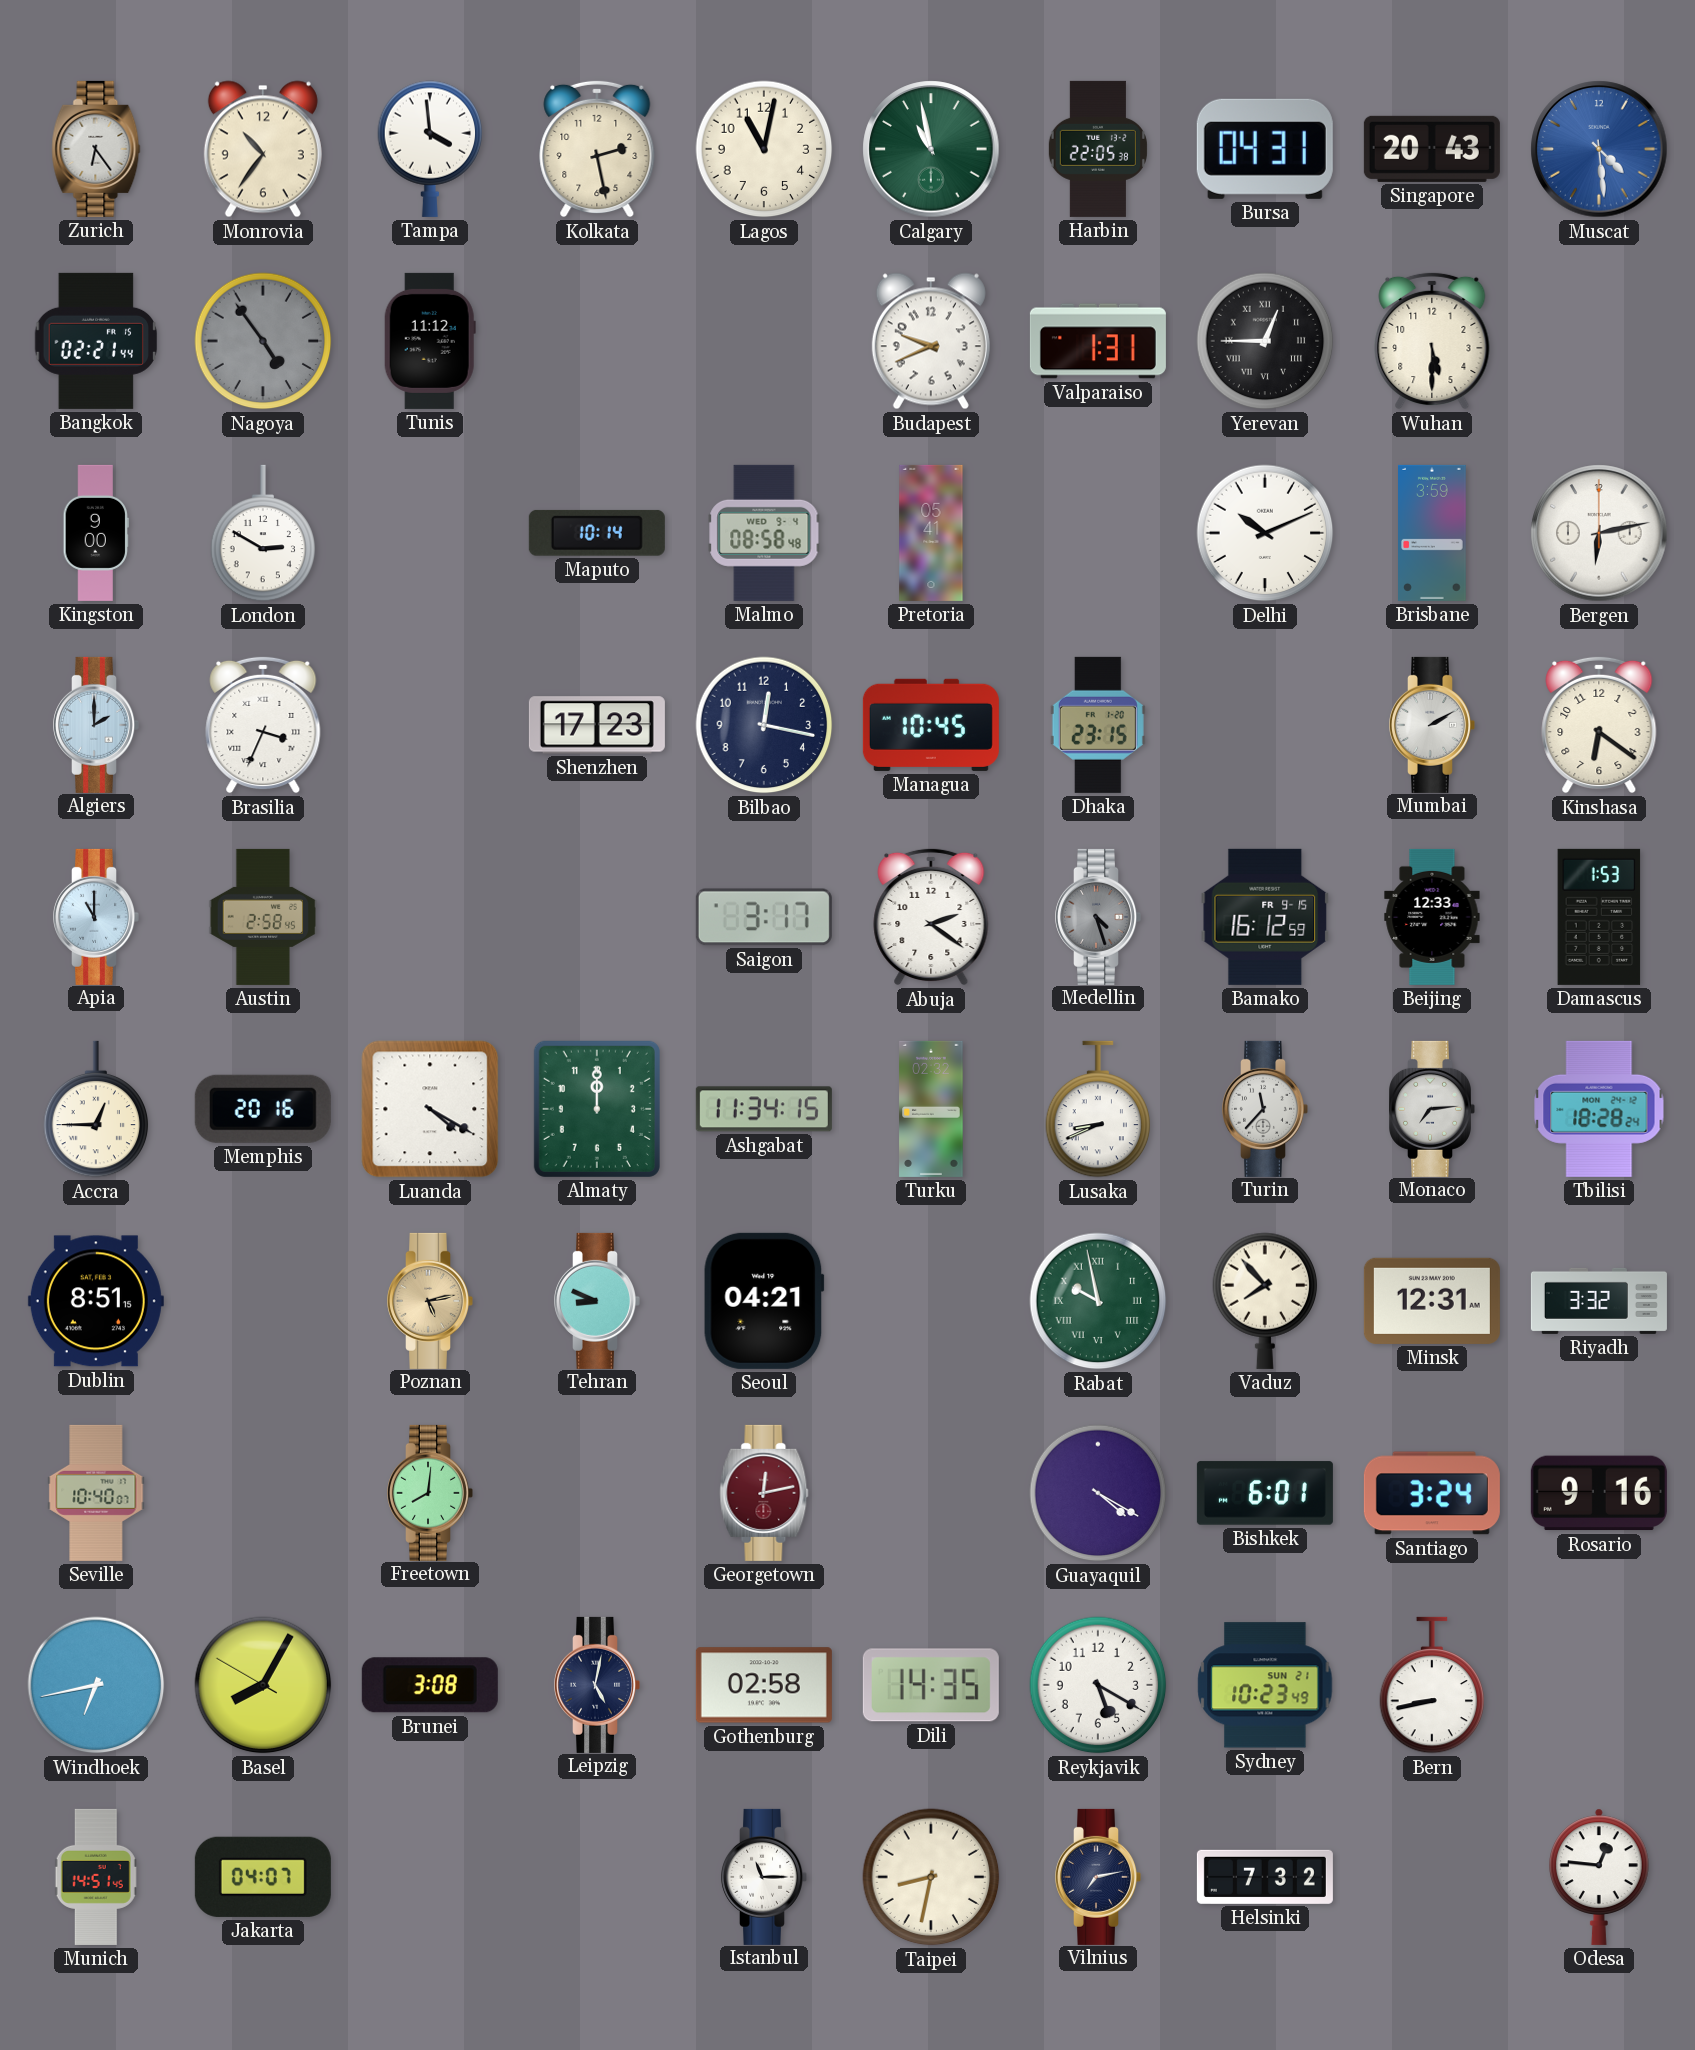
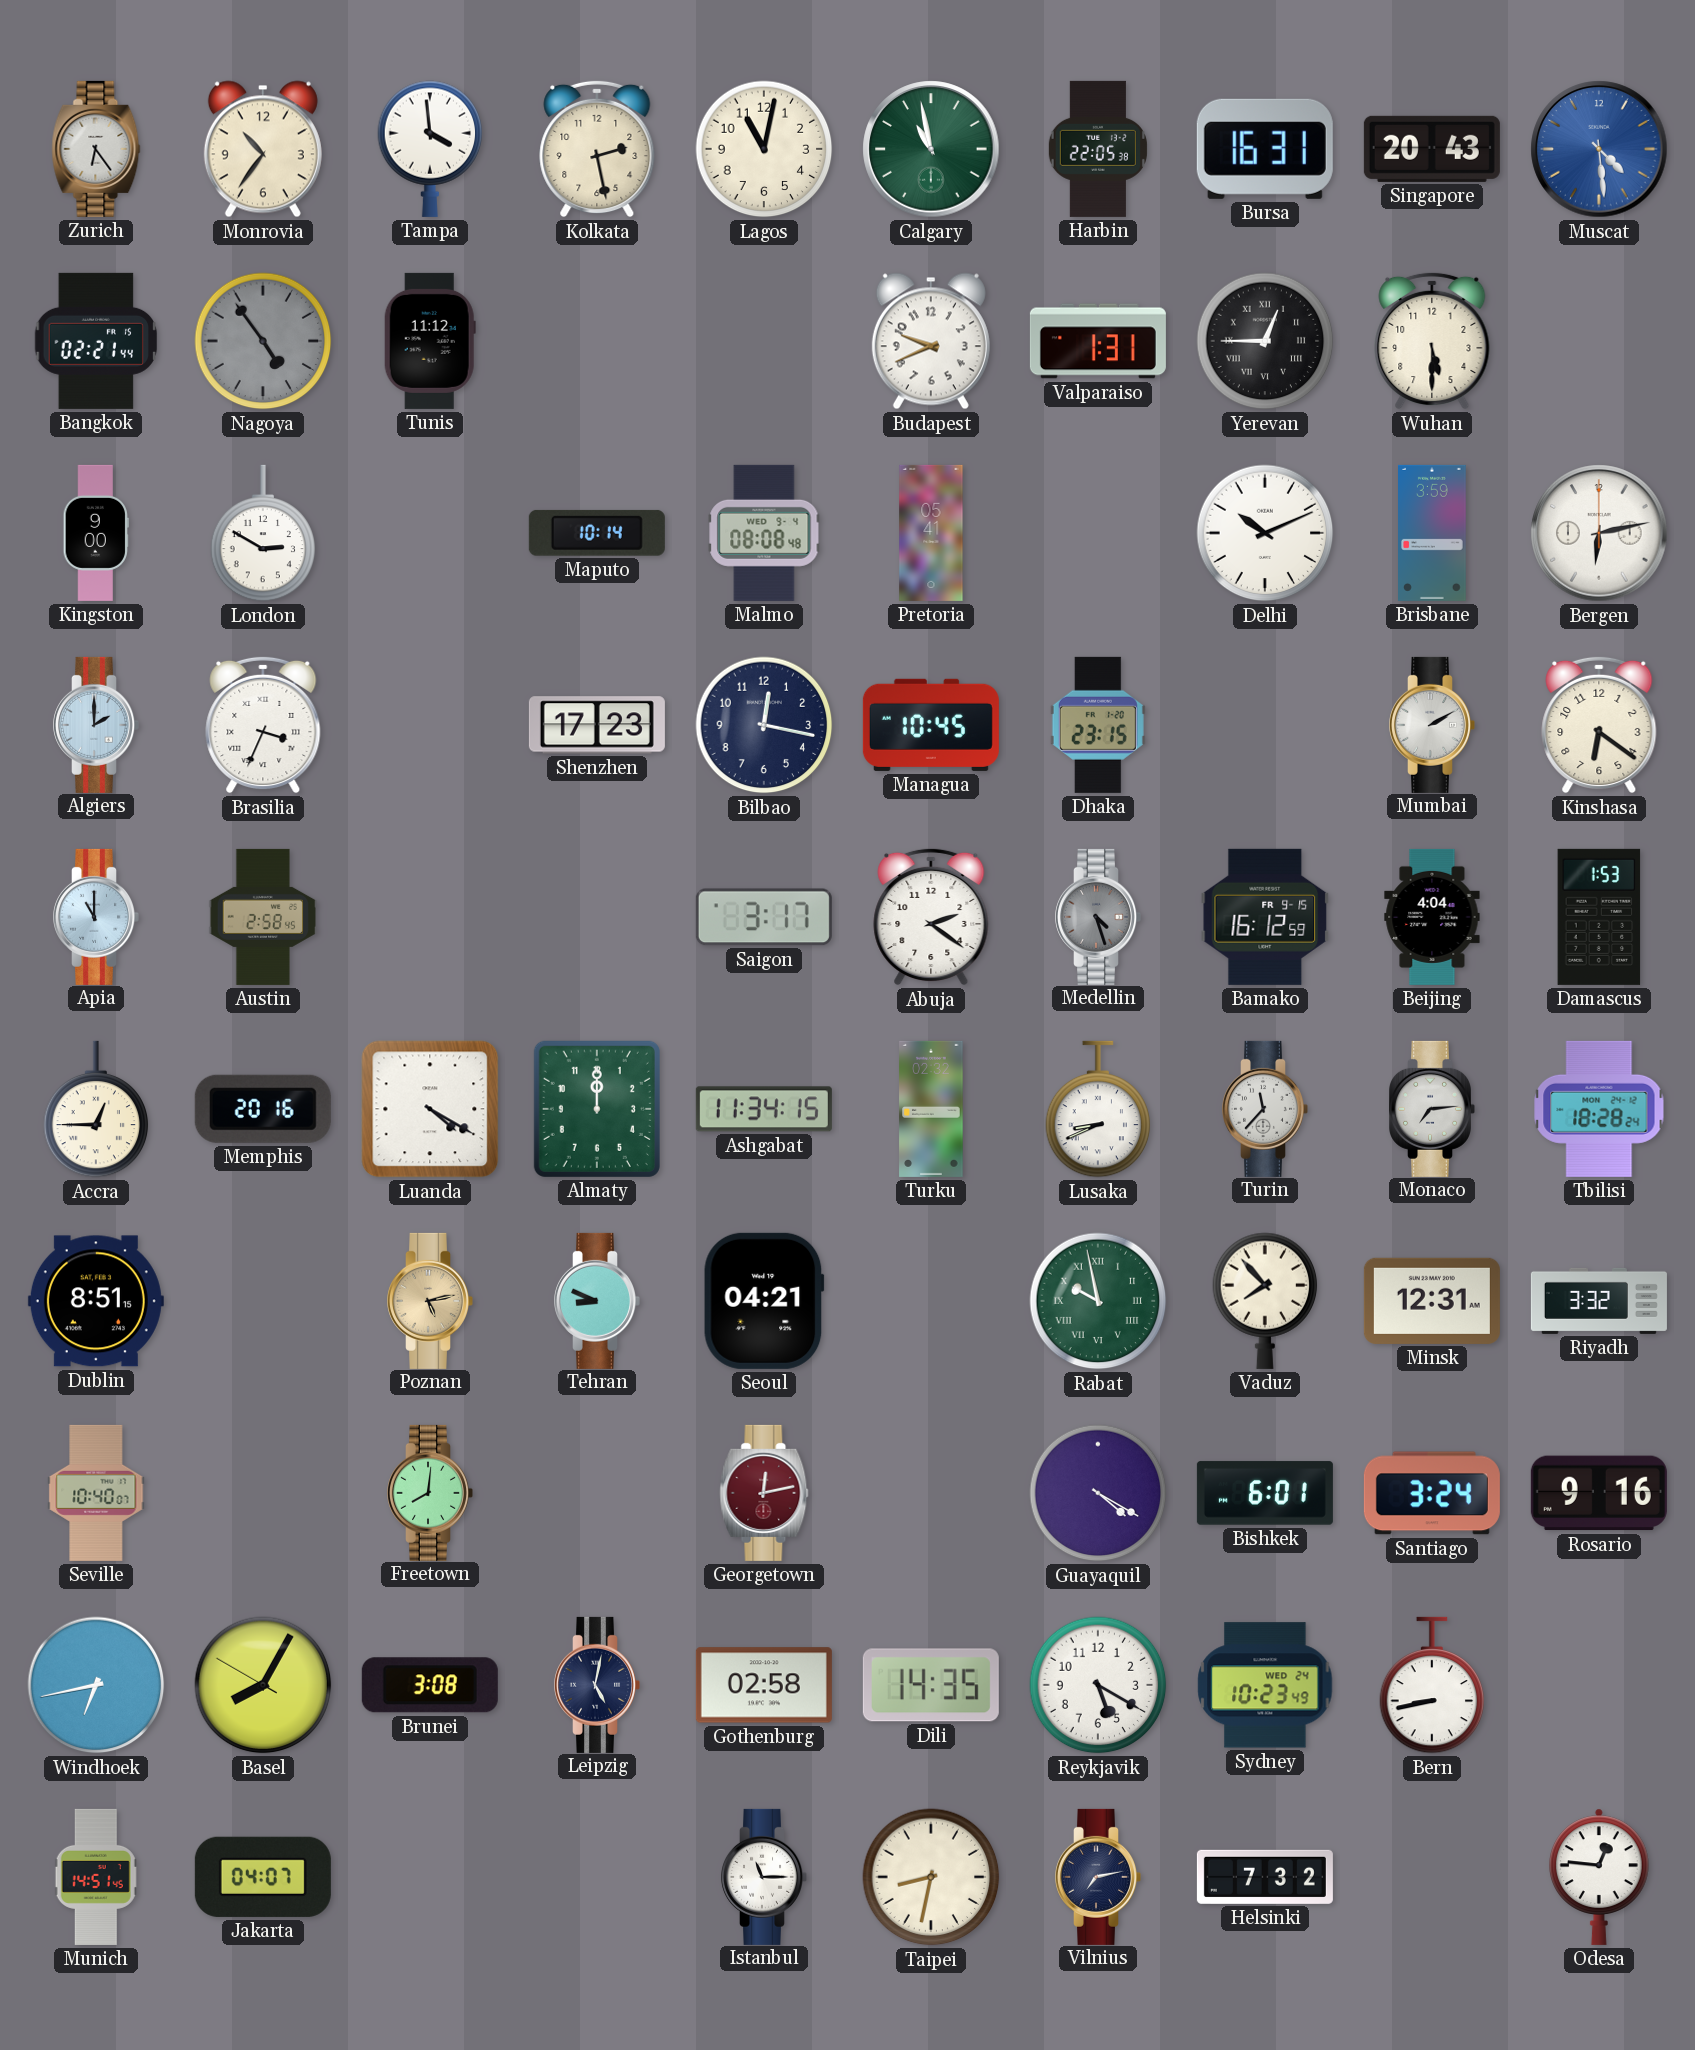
Bursa: 04:31 -> 16:31
Malmo: 08:58 -> 08:08
Beijing: 12:33 -> 4:04
Sydney date: SUN 21 -> WED 24
